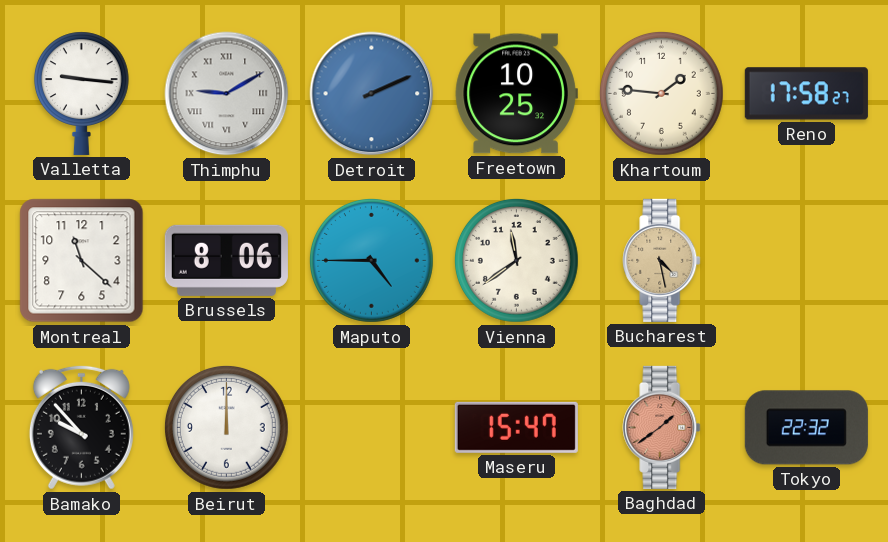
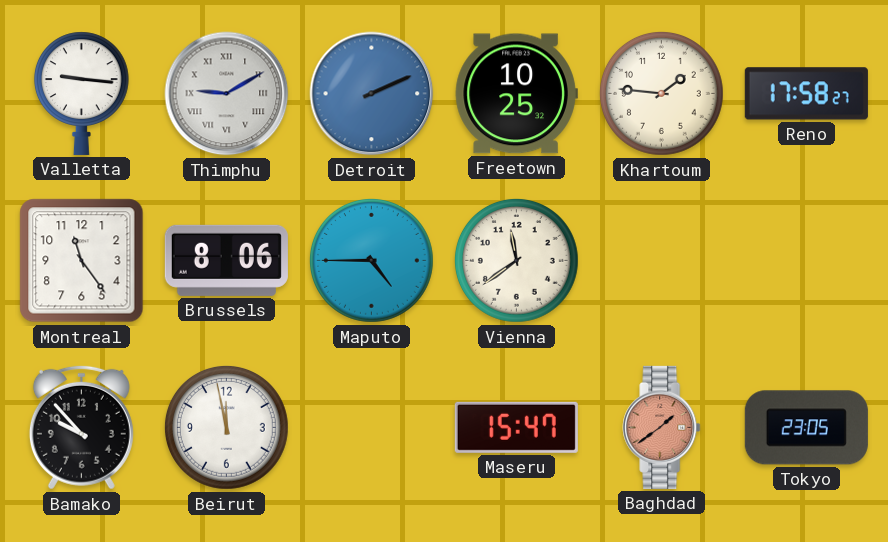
Montreal: 11:22 -> 11:24
Bucharest: 4:28 -> none
Beirut: 12:00 -> 11:58
Tokyo: 22:32 -> 23:05
